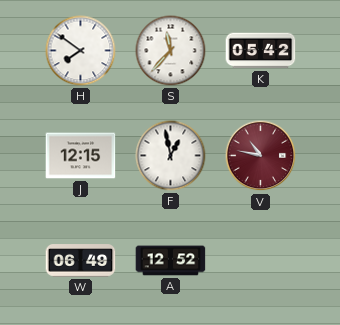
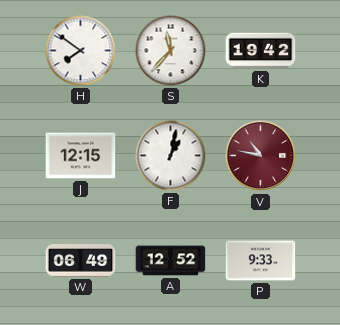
K: 05:42 -> 19:42
F: 12:58 -> 1:02
P: none -> 9:33
